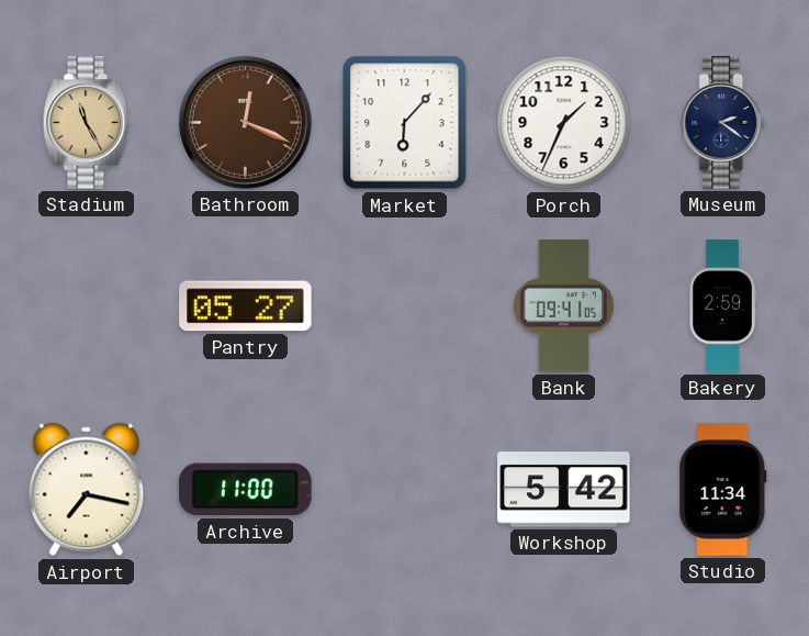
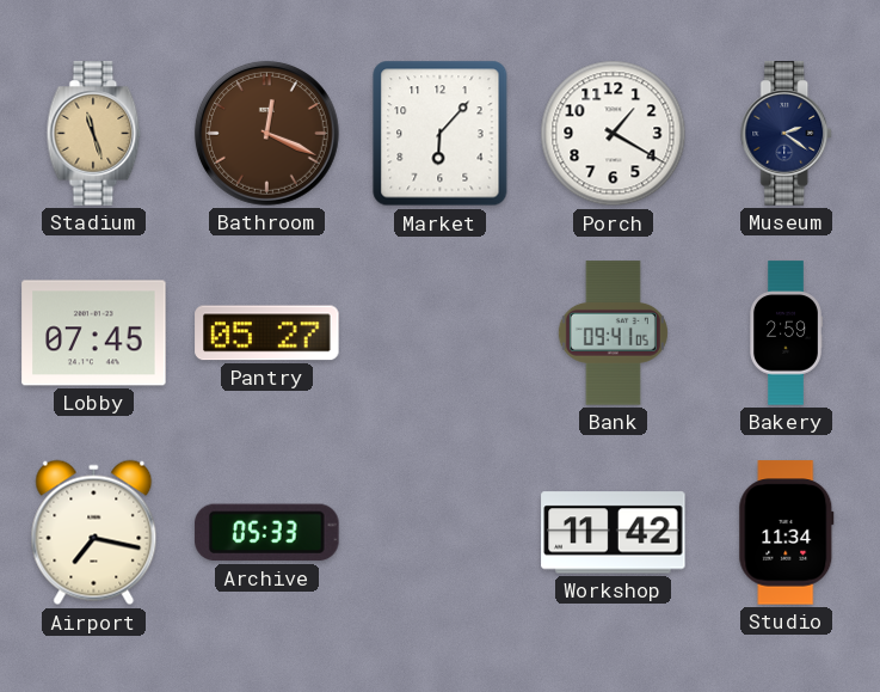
Stadium: 11:25 -> 11:27
Porch: 1:34 -> 1:20
Lobby: none -> 07:45
Archive: 11:00 -> 05:33
Workshop: 5:42 -> 11:42
